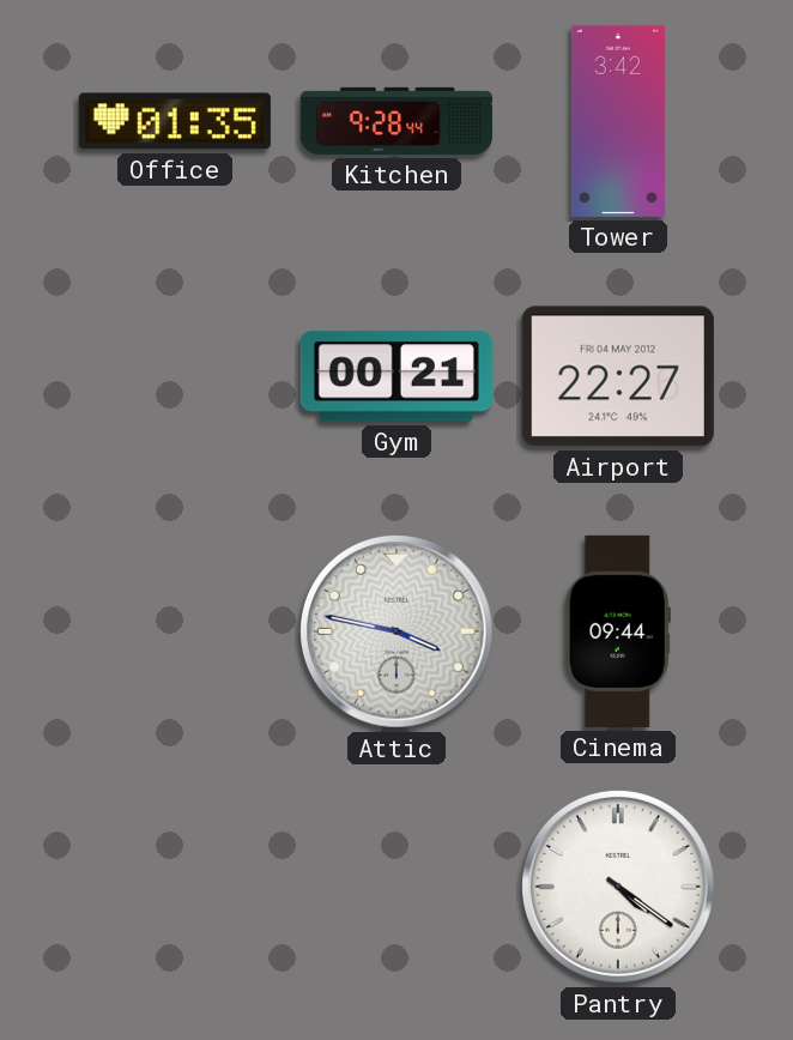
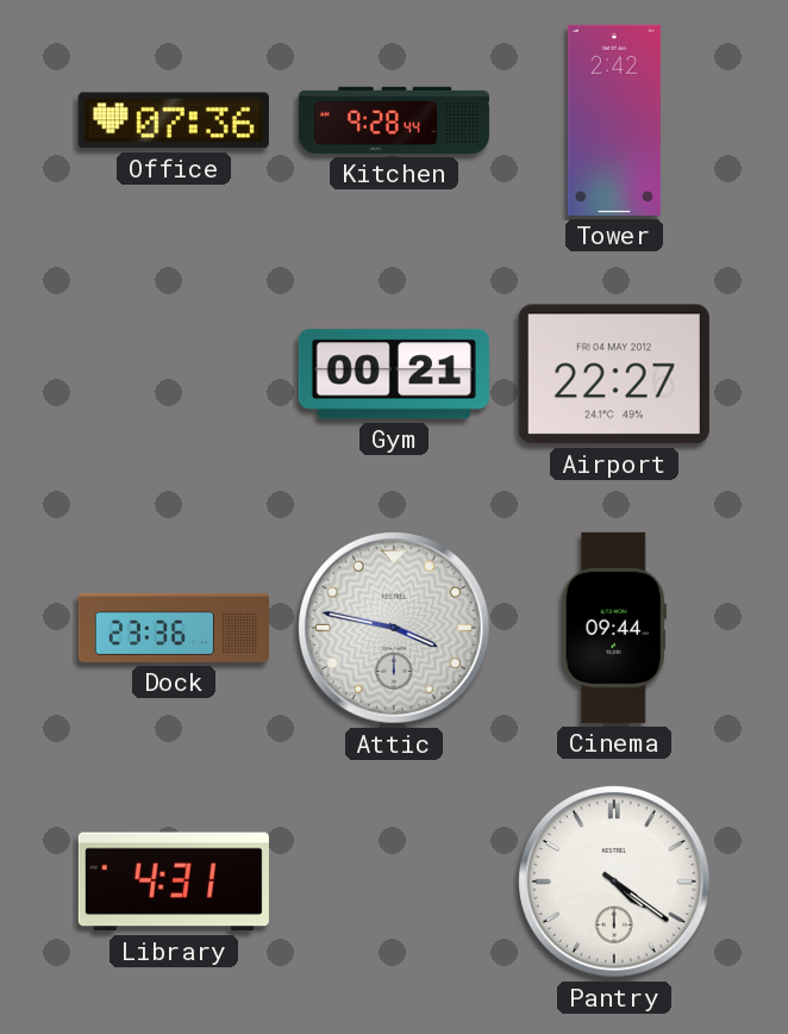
Office: 01:35 -> 07:36
Tower: 3:42 -> 2:42
Dock: none -> 23:36
Library: none -> 4:31
